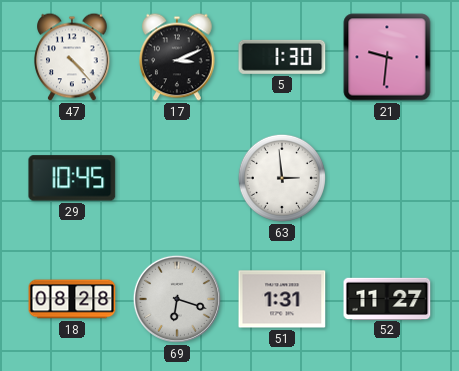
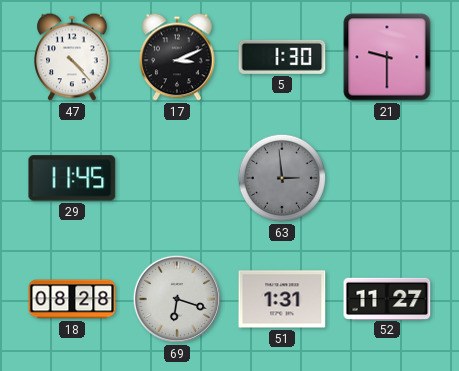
21: 9:31 -> 9:30
29: 10:45 -> 11:45
63 dial: white -> grey
